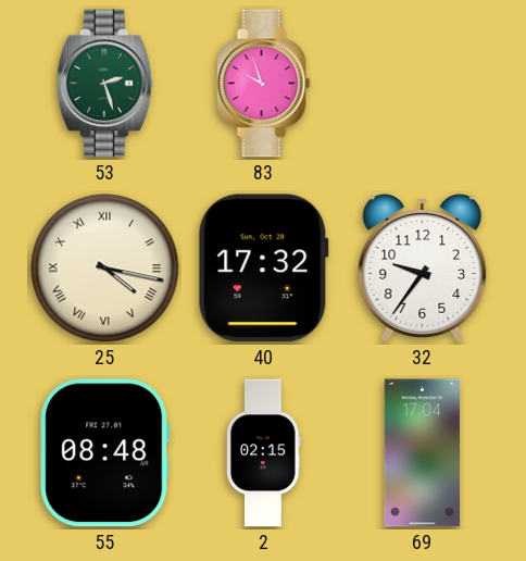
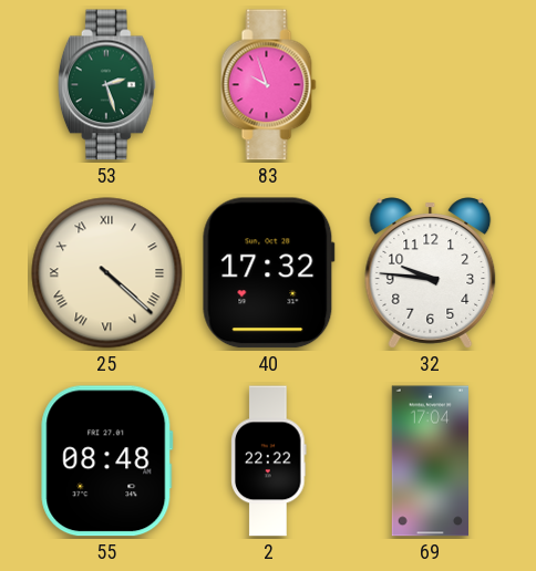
25: 4:17 -> 4:22
32: 9:36 -> 9:46
2: 02:15 -> 22:22
